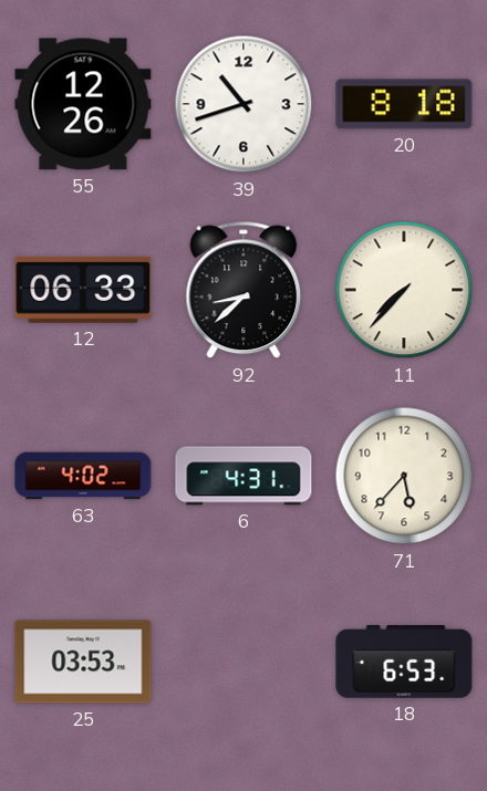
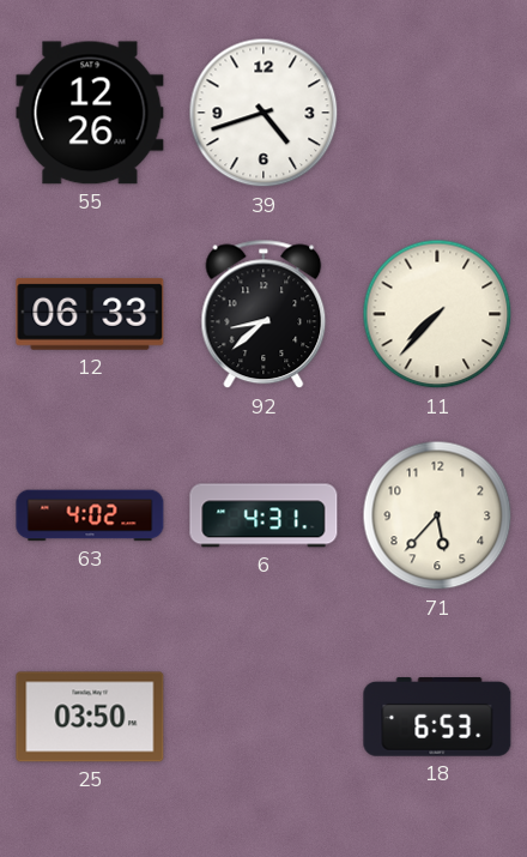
39: 10:42 -> 4:42
20: 8:18 -> none
25: 03:53 -> 03:50
